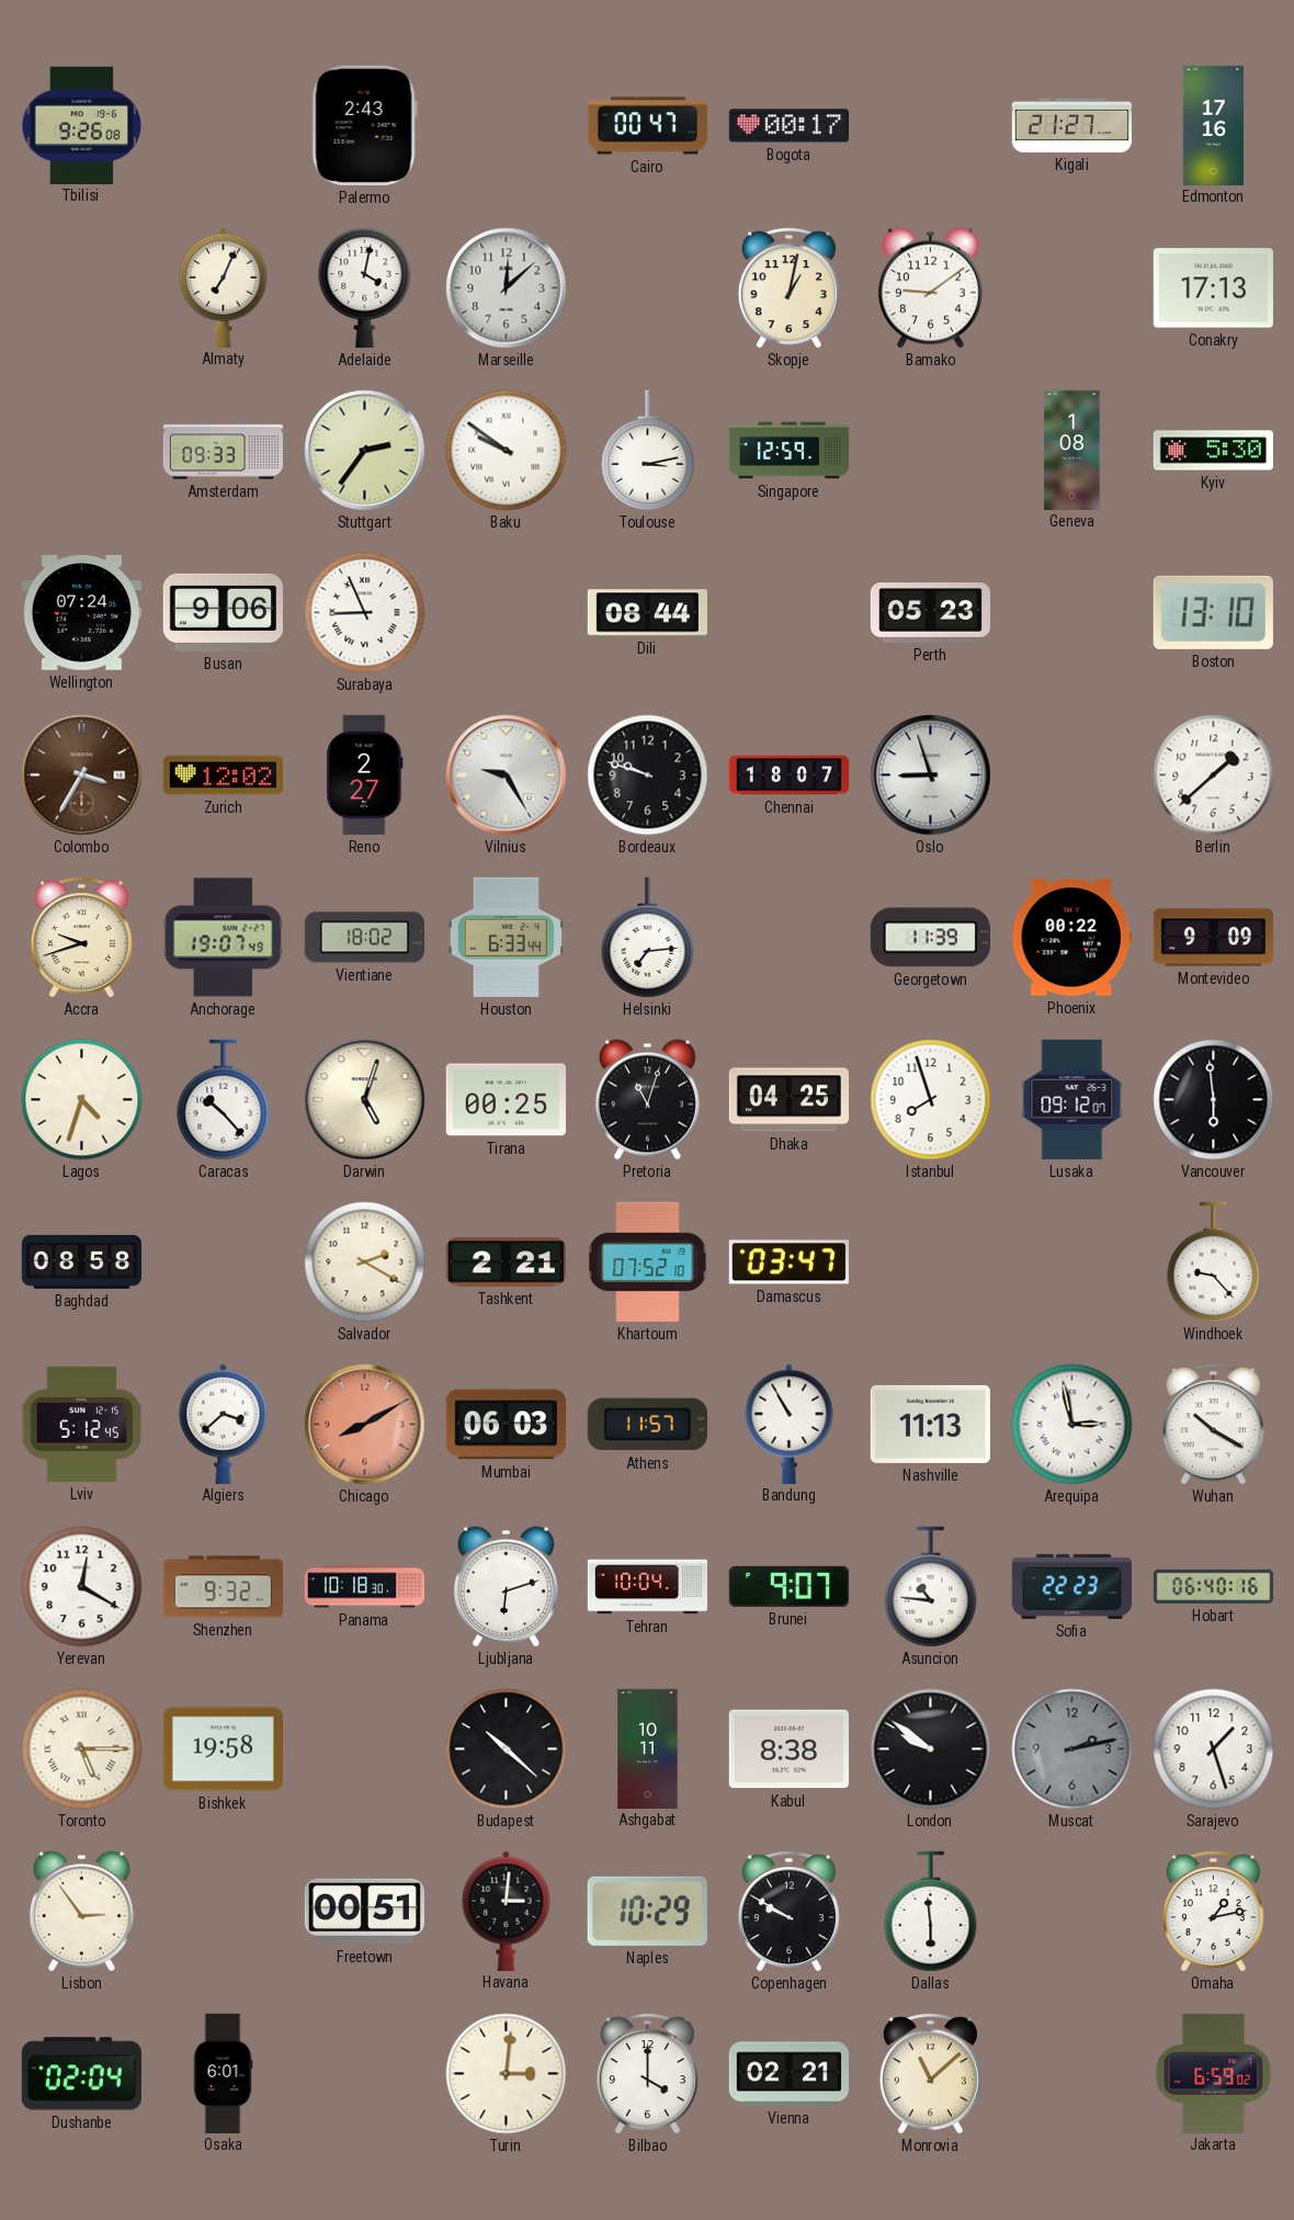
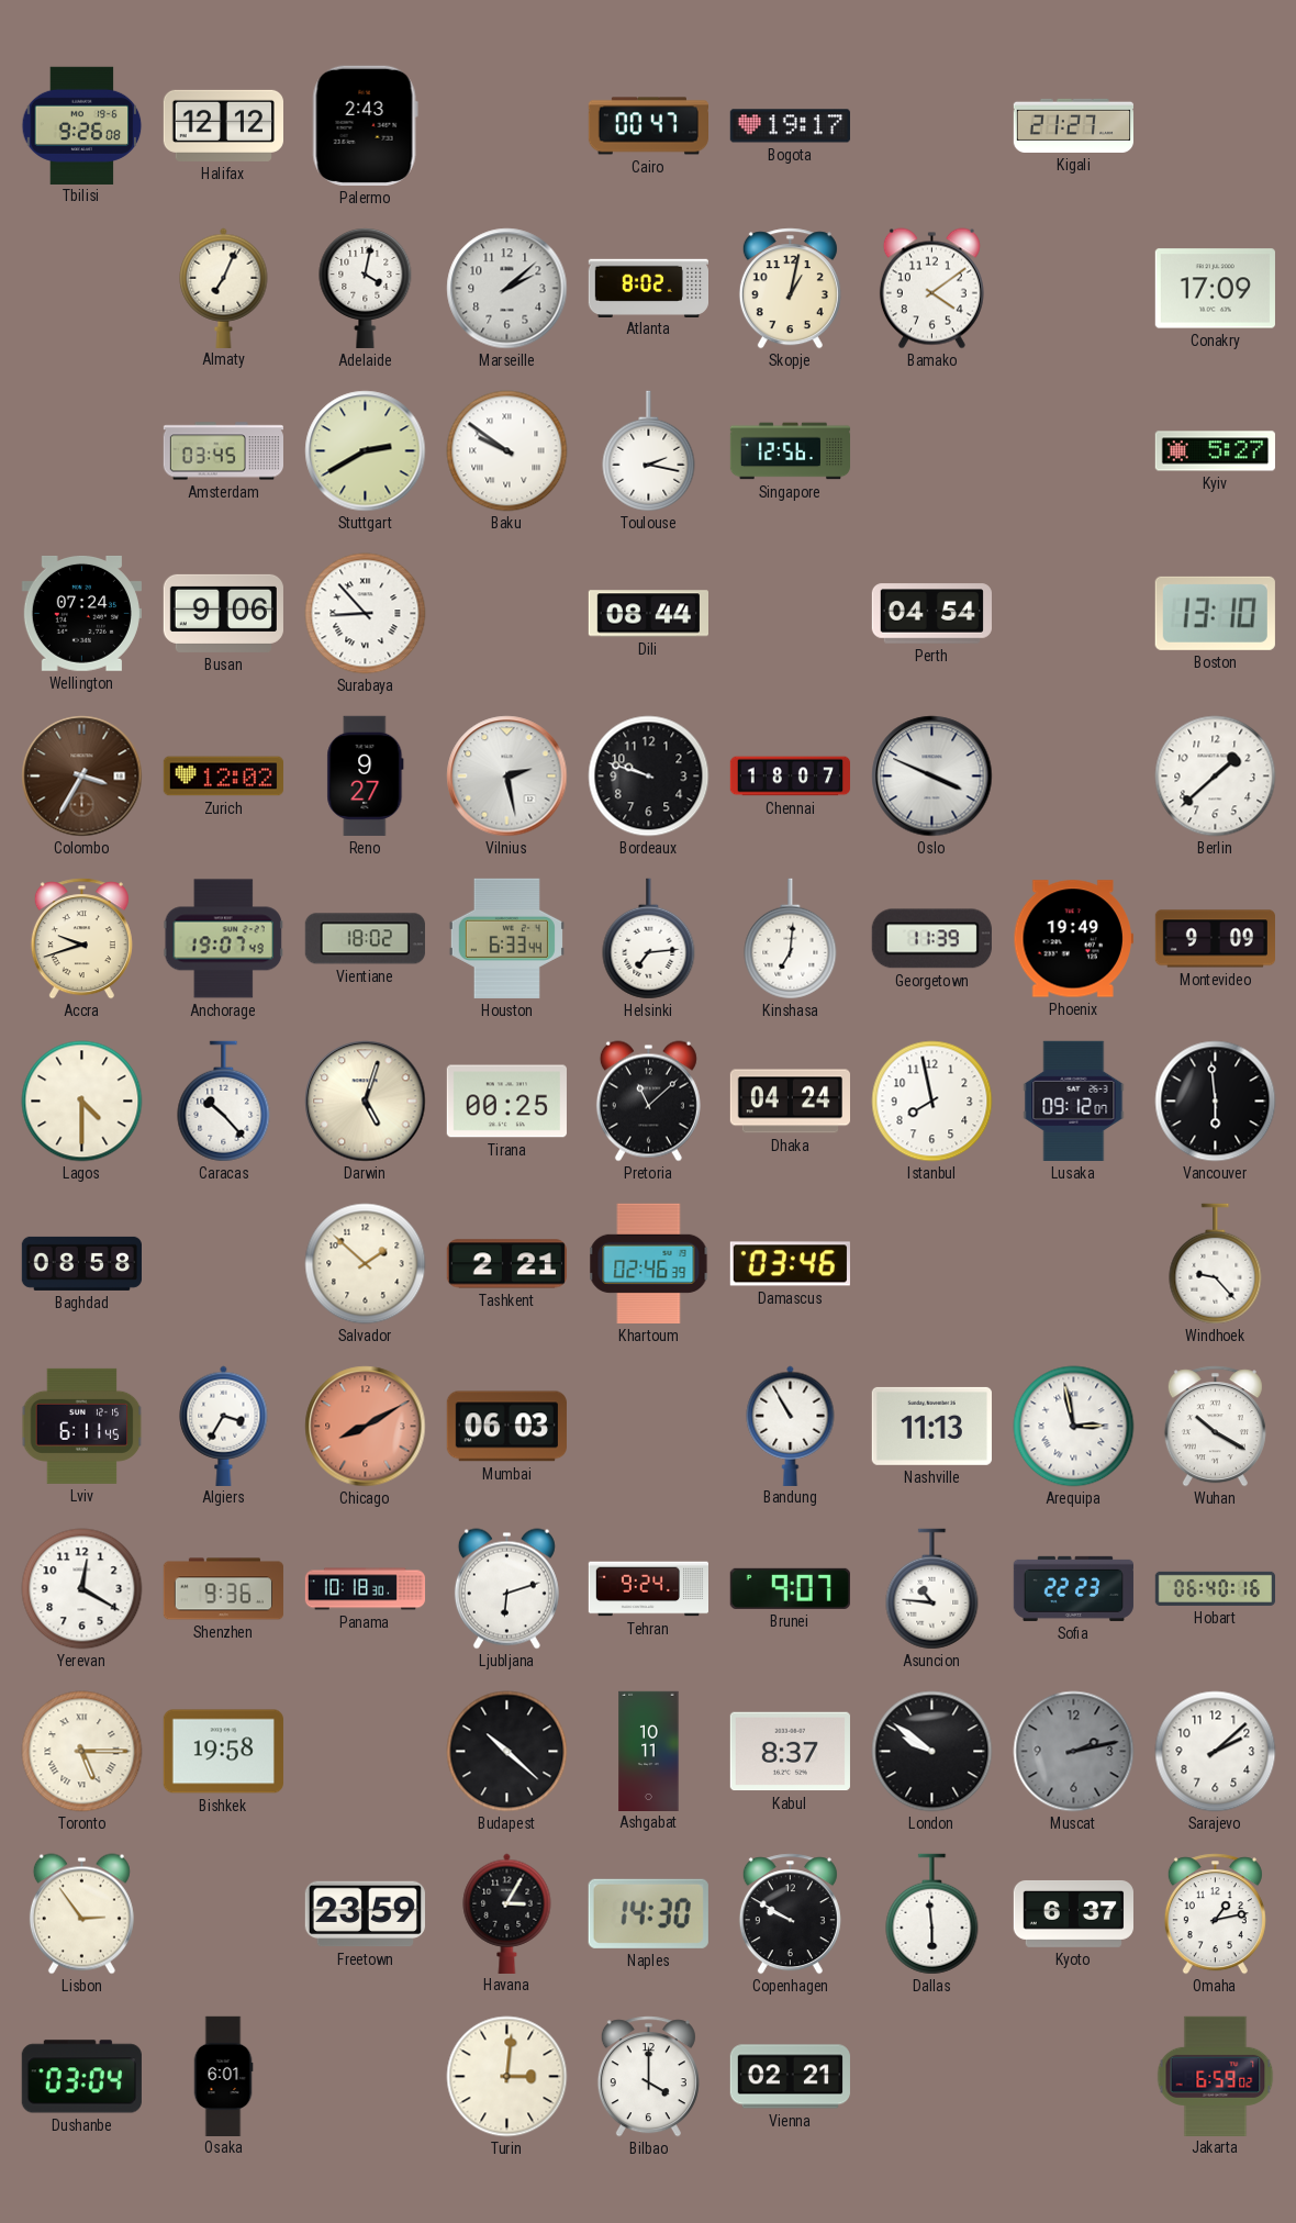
Halifax: none -> 12:12
Bogota: 00:17 -> 19:17
Edmonton: 17:16 -> none
Marseille: 12:08 -> 2:08
Atlanta: none -> 8:02
Bamako: 9:09 -> 4:09
Conakry: 17:13 -> 17:09
Amsterdam: 09:33 -> 03:45
Stuttgart: 2:36 -> 2:40
Toulouse: 3:13 -> 2:17
Singapore: 12:59 -> 12:56
Geneva: 1:08 -> none
Kyiv: 5:30 -> 5:27
Surabaya: 8:56 -> 8:53
Perth: 05:23 -> 04:54
Reno: 2:27 -> 9:27
Vilnius: 9:25 -> 2:28
Oslo: 8:57 -> 3:49
Kinshasa: none -> 7:01
Phoenix: 00:22 -> 19:49
Lagos: 4:33 -> 4:30
Pretoria: 11:03 -> 11:08
Dhaka: 04:25 -> 04:24
Istanbul: 7:57 -> 7:58
Salvador: 2:20 -> 1:52
Khartoum: 07:52 -> 02:46
Damascus: 03:47 -> 03:46
Lviv: 5:12 -> 6:11
Algiers: 3:38 -> 3:35
Athens: 11:57 -> none
Shenzhen: 9:32 -> 9:36
Tehran: 10:04 -> 9:24
Kabul: 8:38 -> 8:37
Sarajevo: 1:27 -> 2:08
Freetown: 00:51 -> 23:59
Havana: 3:01 -> 3:05
Naples: 10:29 -> 14:30
Kyoto: none -> 6:37
Dushanbe: 02:04 -> 03:04
Monrovia: 11:08 -> none
